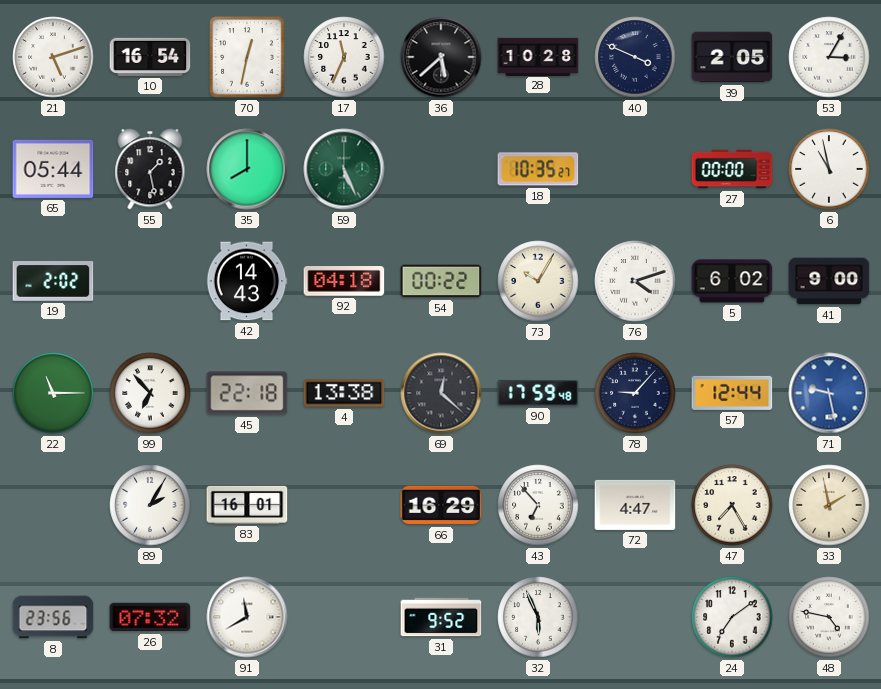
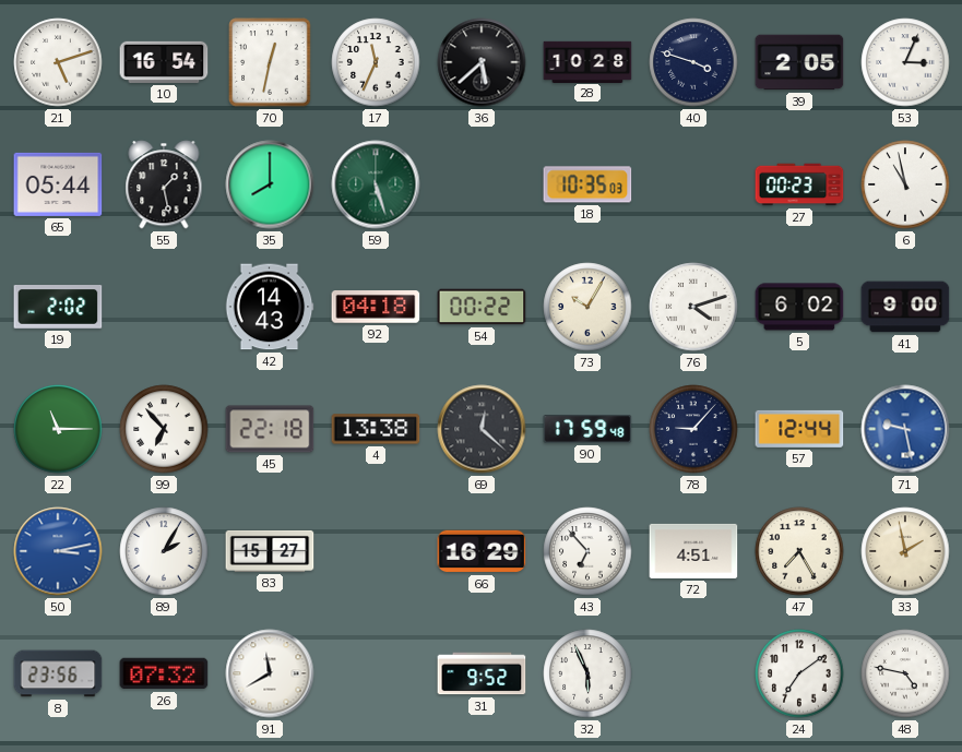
40: 3:49 -> 3:48
53: 3:05 -> 3:04
59: 5:26 -> 5:27
18: 10:35:27 -> 10:35:03
27: 00:00 -> 00:23
50: none -> 3:13
83: 16:01 -> 15:27
72: 4:47 -> 4:51
